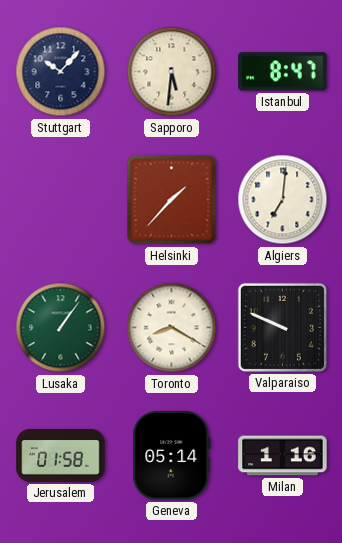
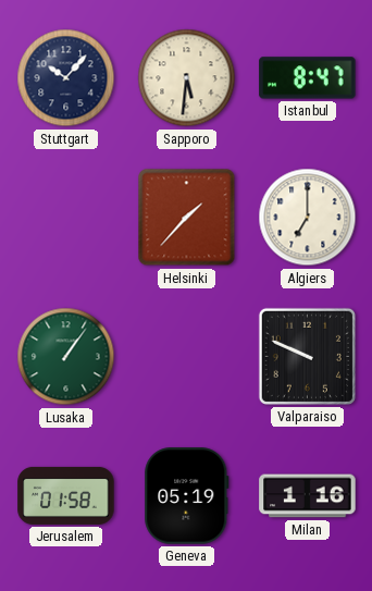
Algiers: 7:01 -> 7:00
Toronto: 8:20 -> none
Geneva: 05:14 -> 05:19
